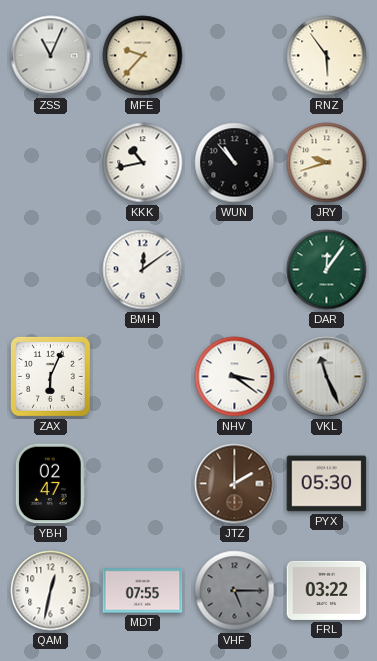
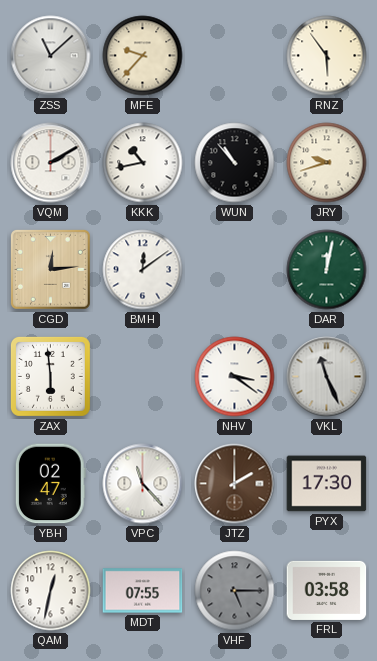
ZSS: 11:04 -> 11:08
VQM: none -> 2:10
CGD: none -> 12:14
DAR: 12:06 -> 12:02
ZAX: 6:04 -> 5:59
VPC: none -> 11:23
PYX: 05:30 -> 17:30
FRL: 03:22 -> 03:58
